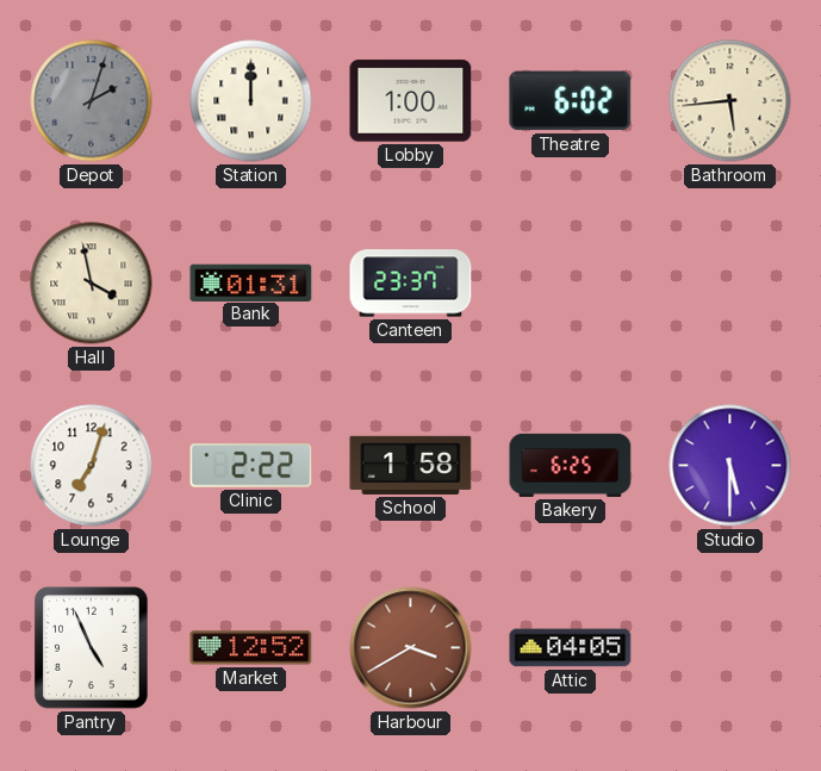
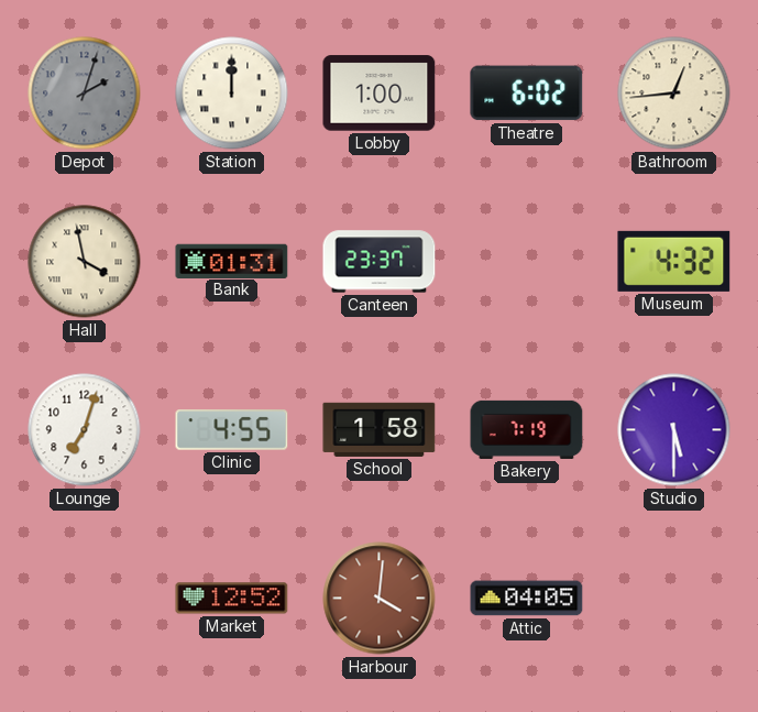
Bathroom: 5:44 -> 12:44
Museum: none -> 4:32
Clinic: 2:22 -> 4:55
Bakery: 6:25 -> 7:19
Pantry: 4:56 -> none
Harbour: 3:40 -> 4:01
